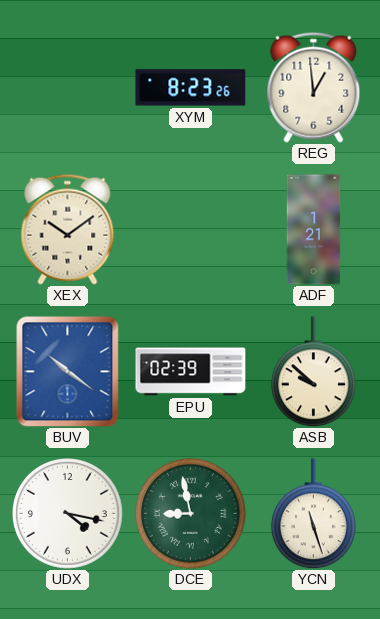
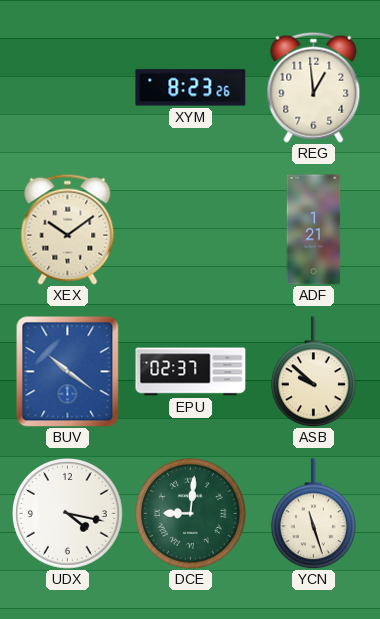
EPU: 02:39 -> 02:37
DCE: 8:58 -> 9:01
